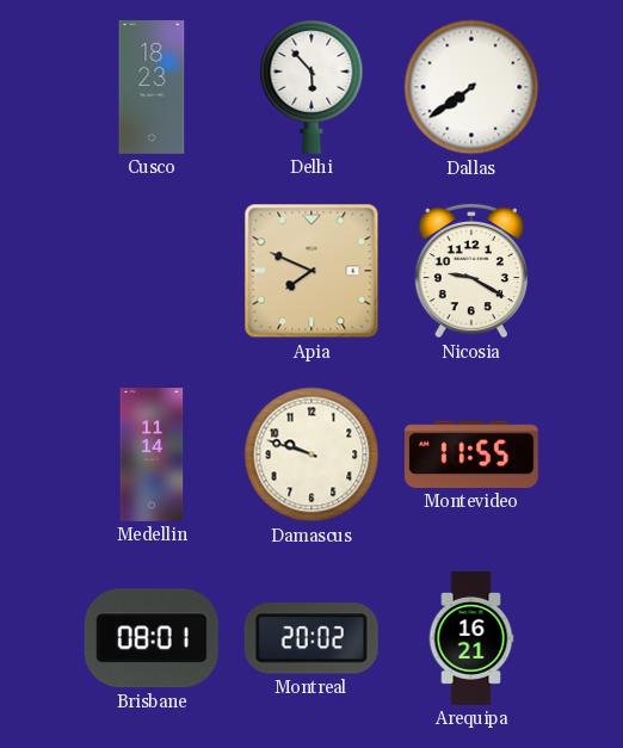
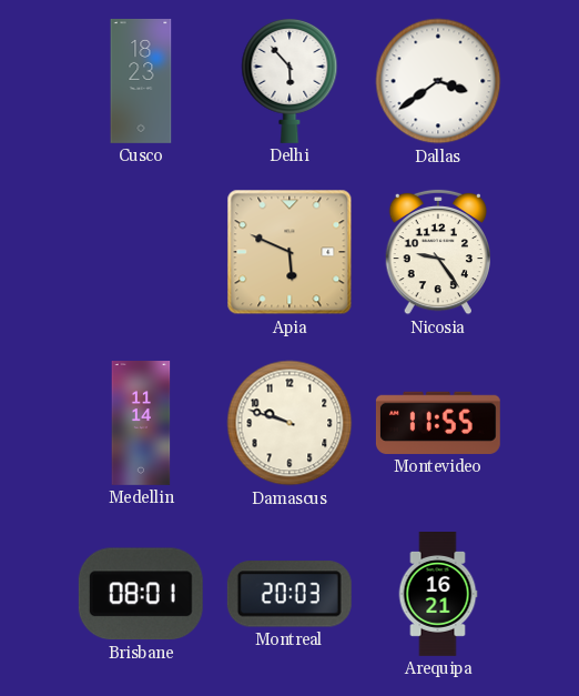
Dallas: 7:39 -> 3:39
Apia: 7:49 -> 5:49
Nicosia: 9:20 -> 9:24
Montreal: 20:02 -> 20:03
